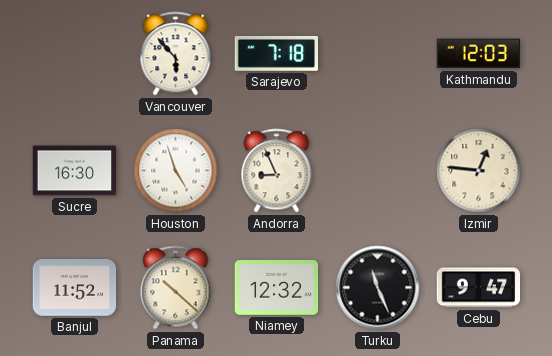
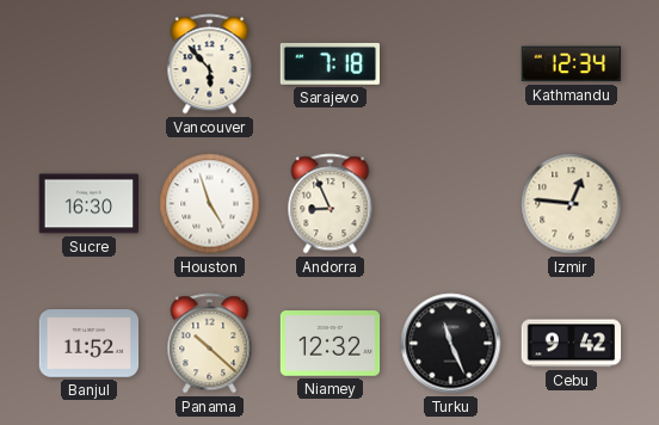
Kathmandu: 12:03 -> 12:34
Cebu: 9:47 -> 9:42
